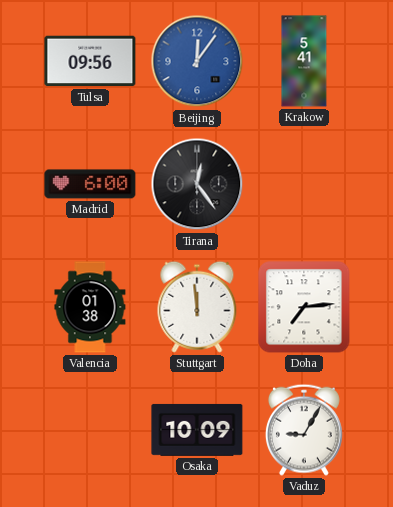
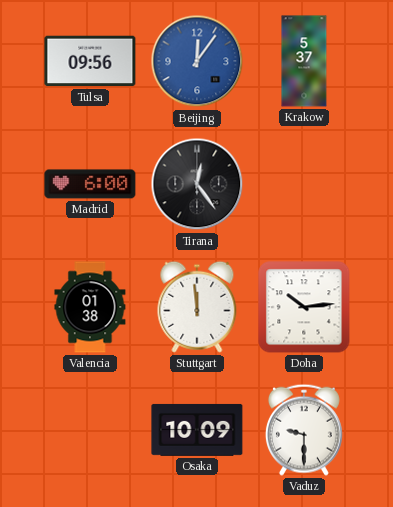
Krakow: 5:41 -> 5:37
Doha: 7:14 -> 10:14
Vaduz: 9:05 -> 9:30
